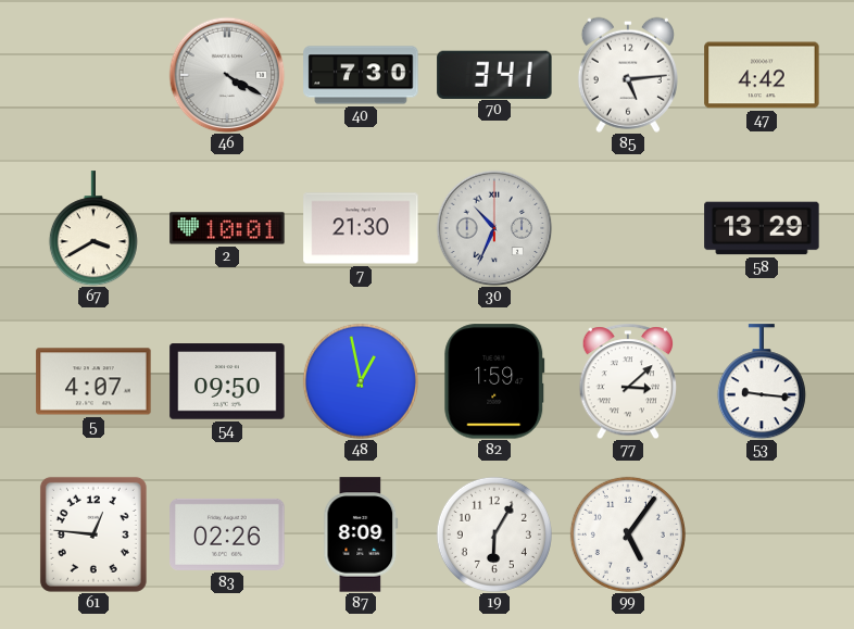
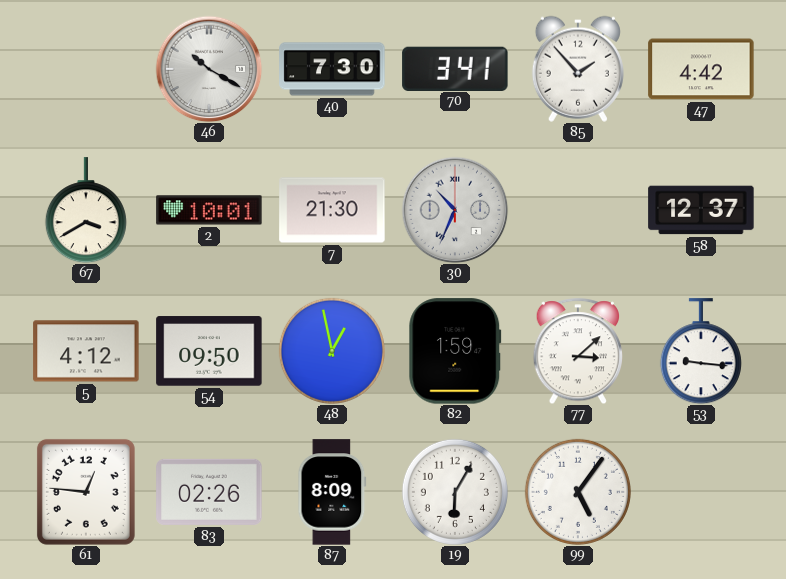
46: 4:20 -> 10:20
85: 5:14 -> 1:53
58: 13:29 -> 12:37
5: 4:07 -> 4:12
